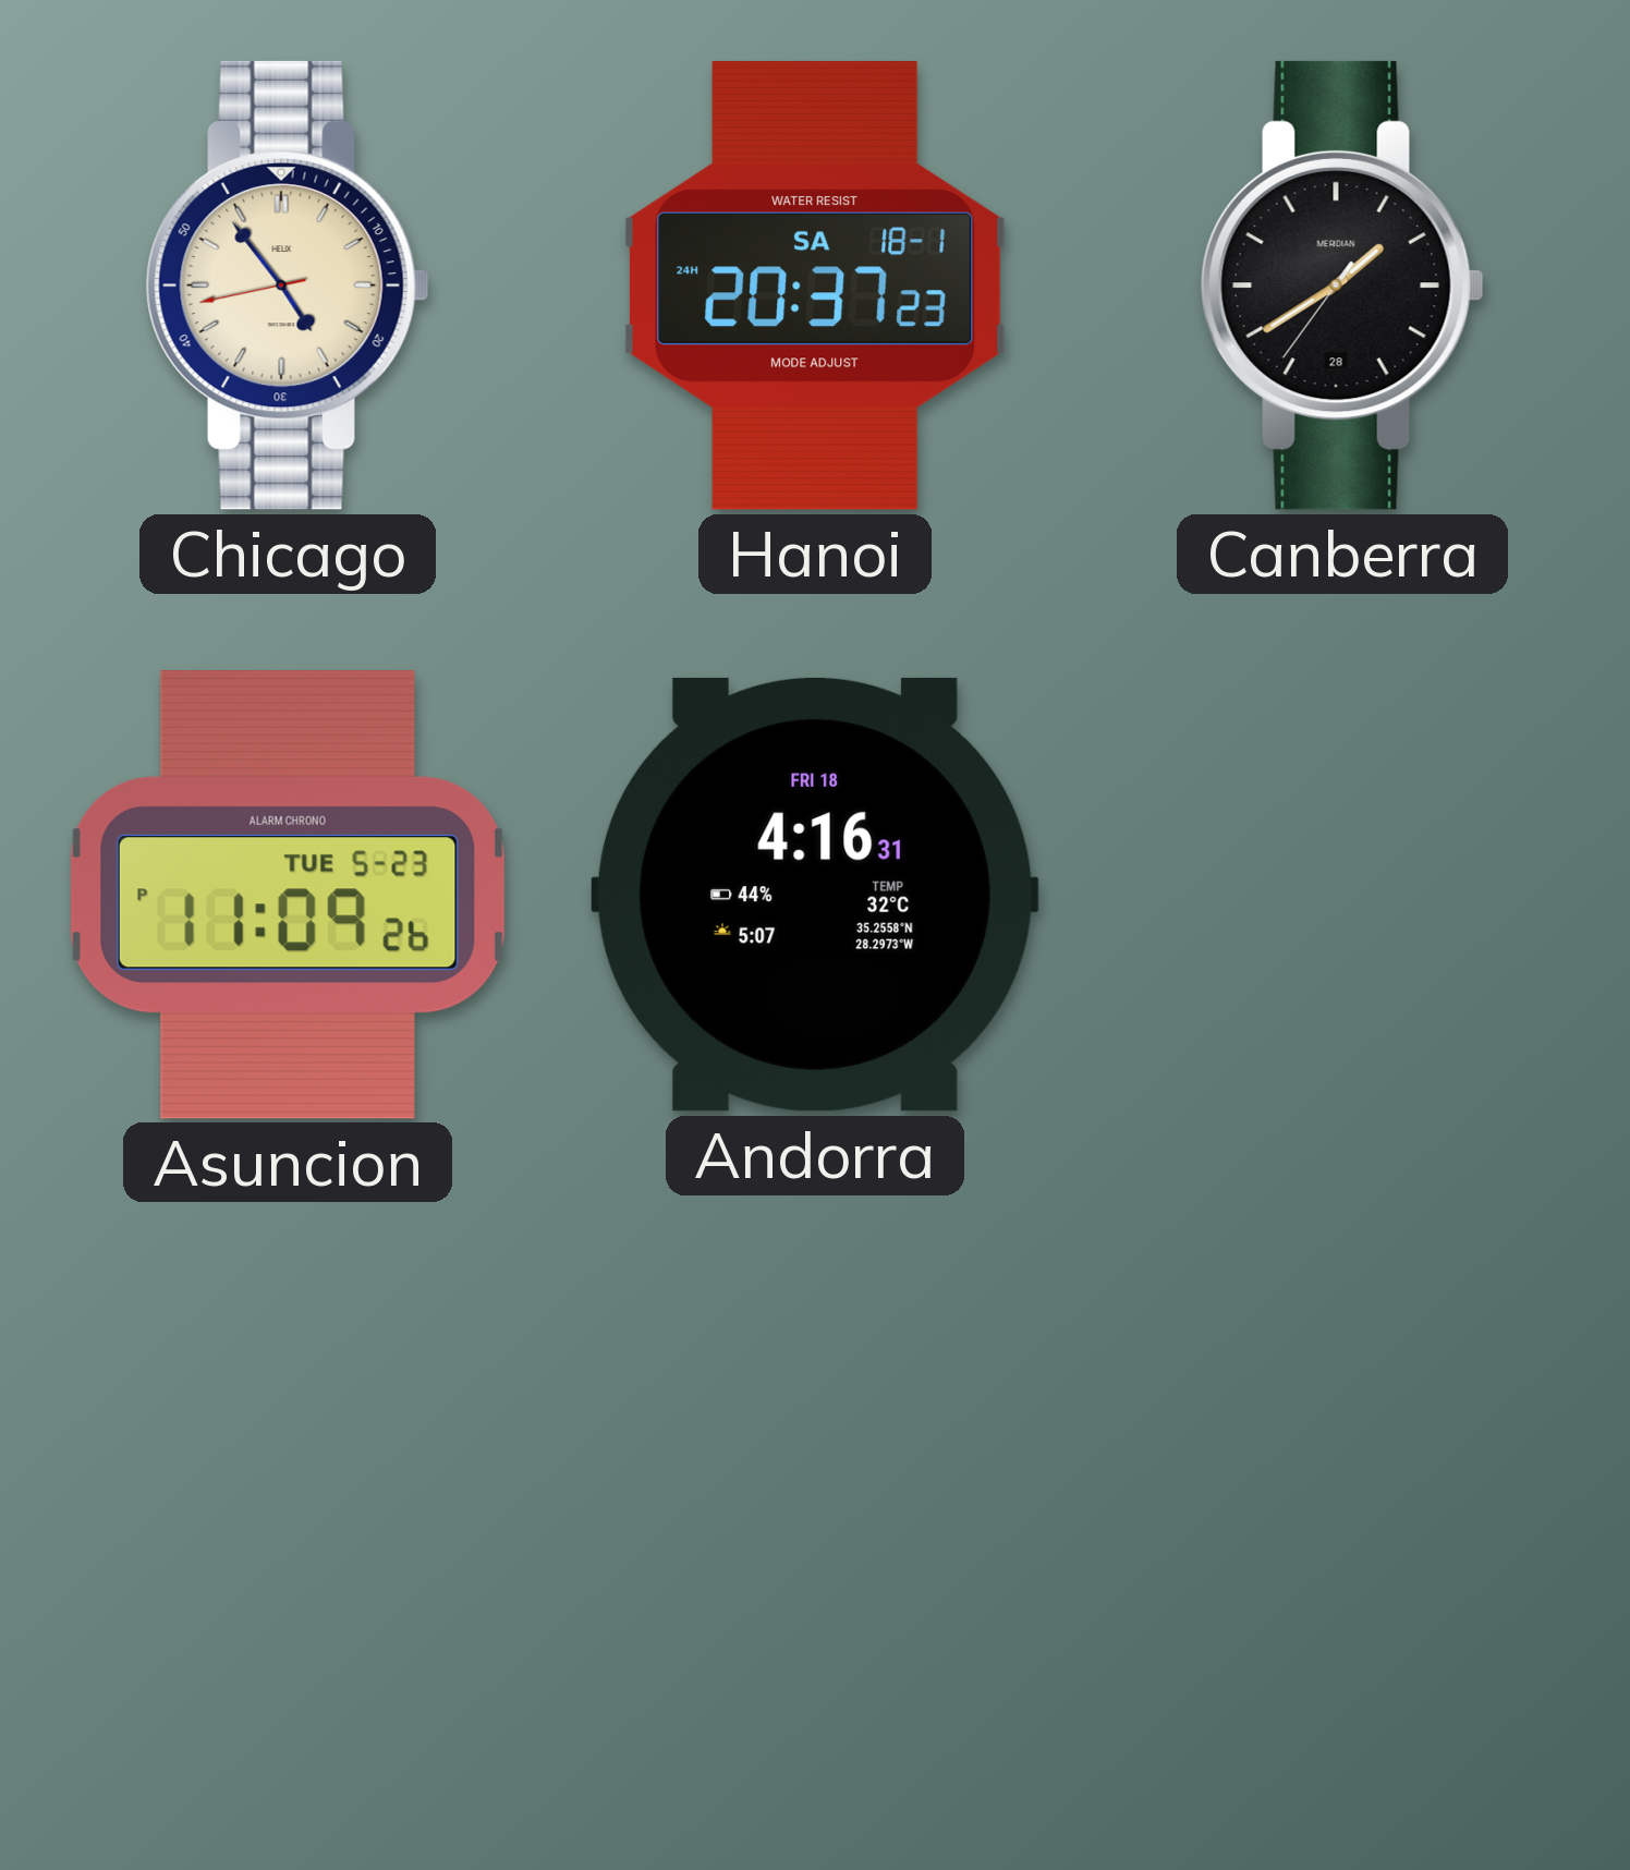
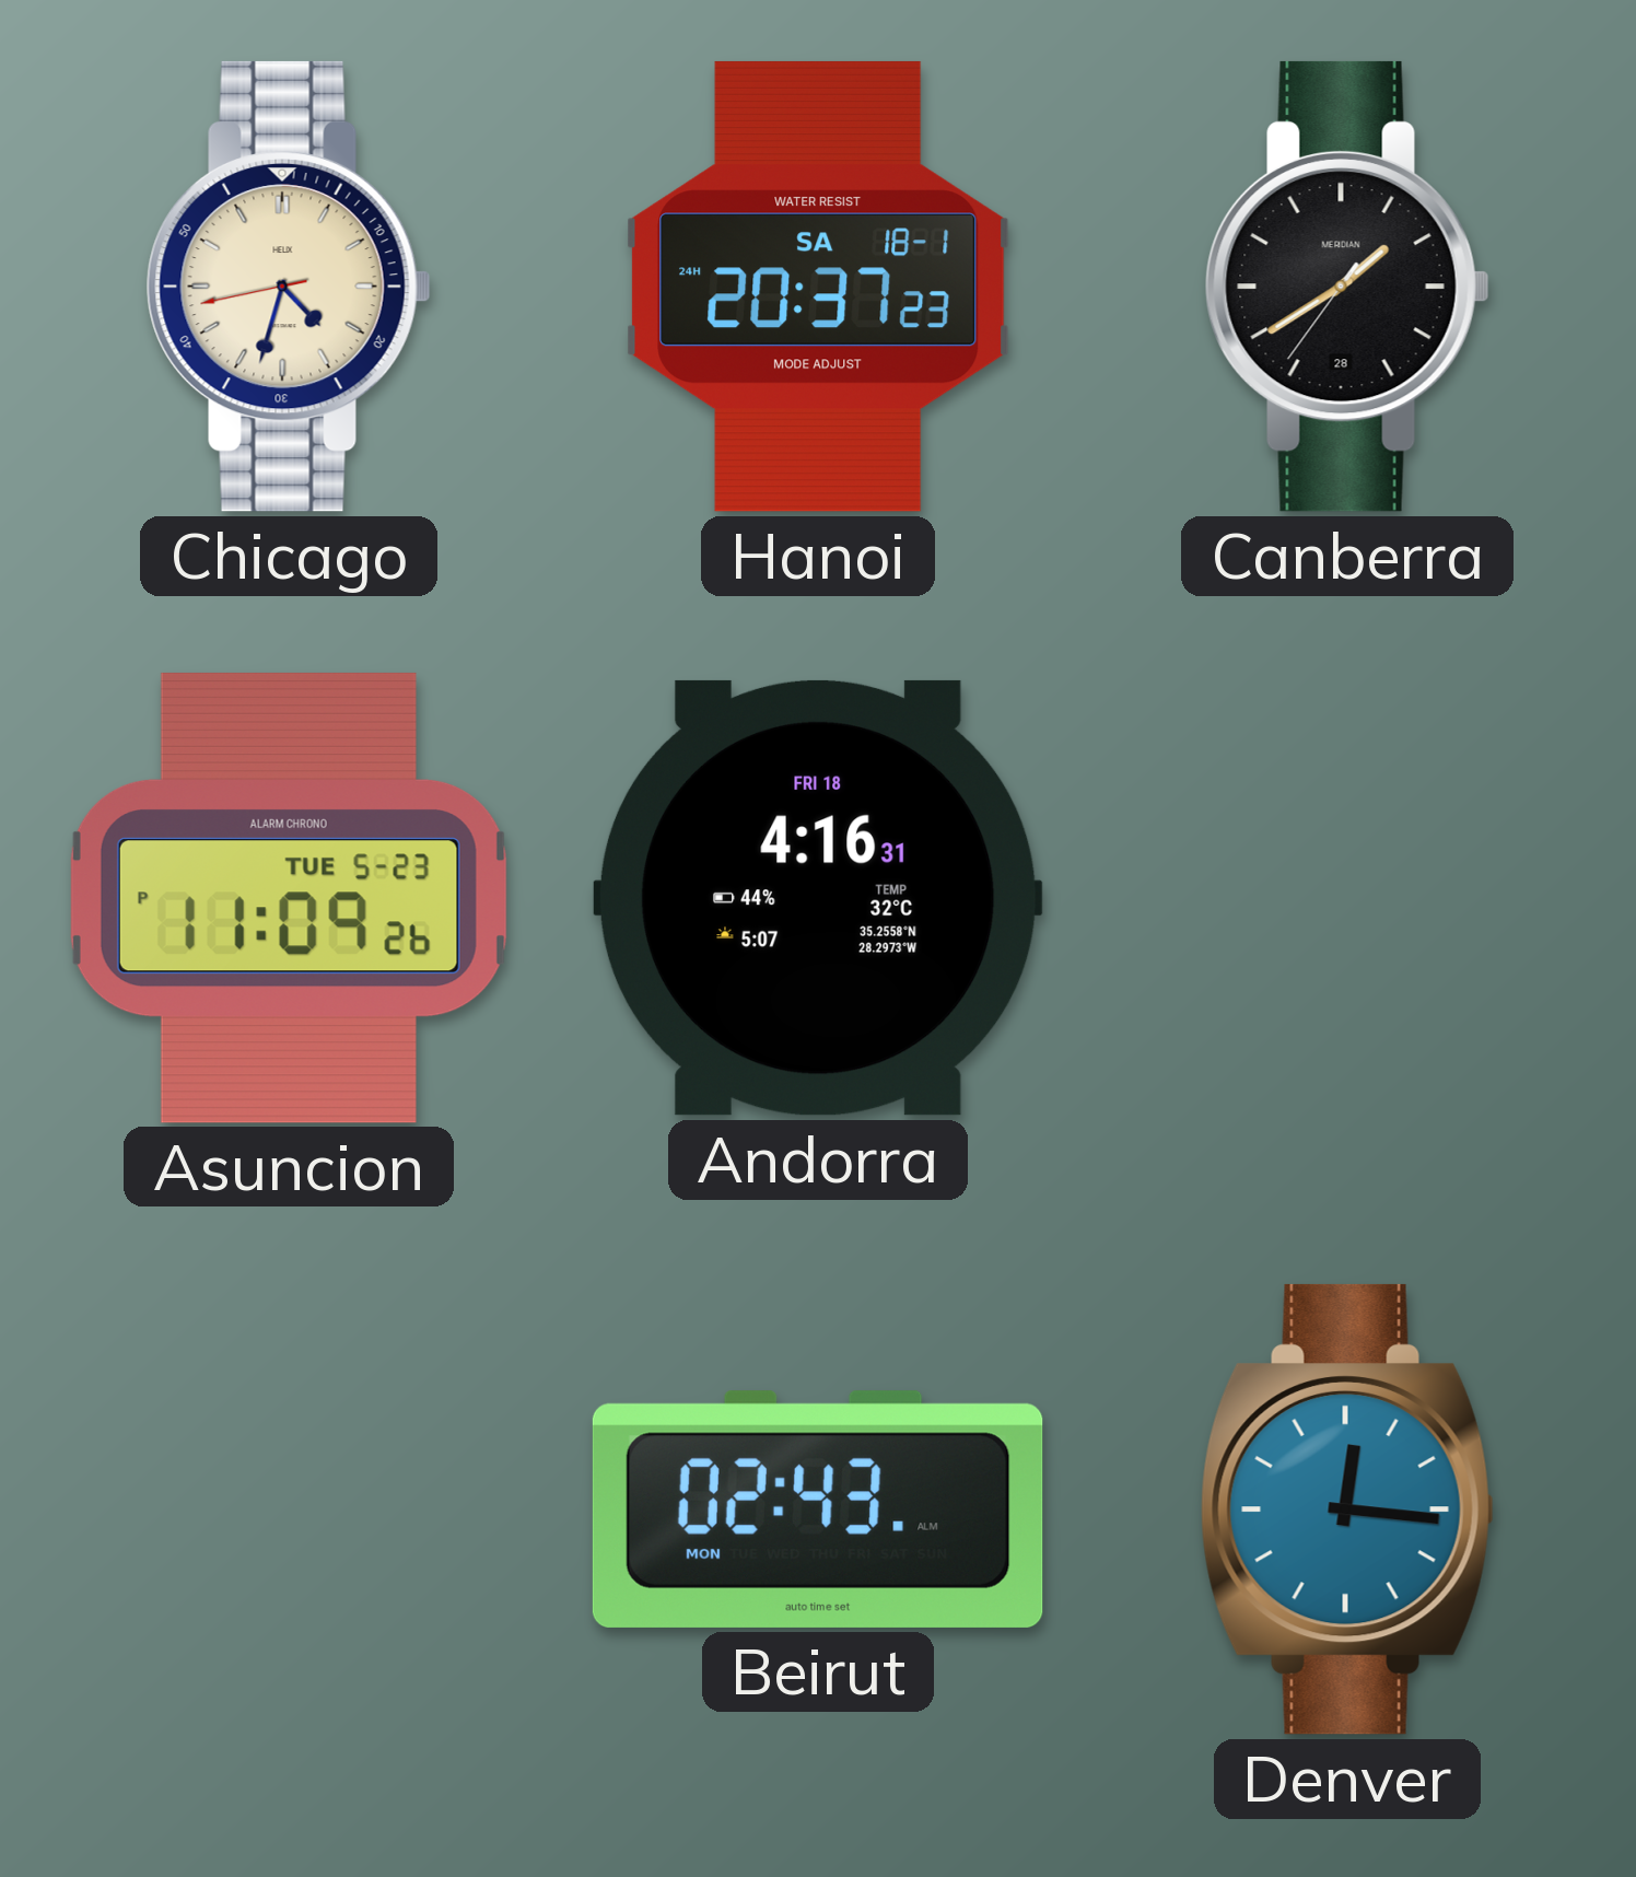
Chicago: 4:53 -> 4:32
Beirut: none -> 02:43
Denver: none -> 12:16
